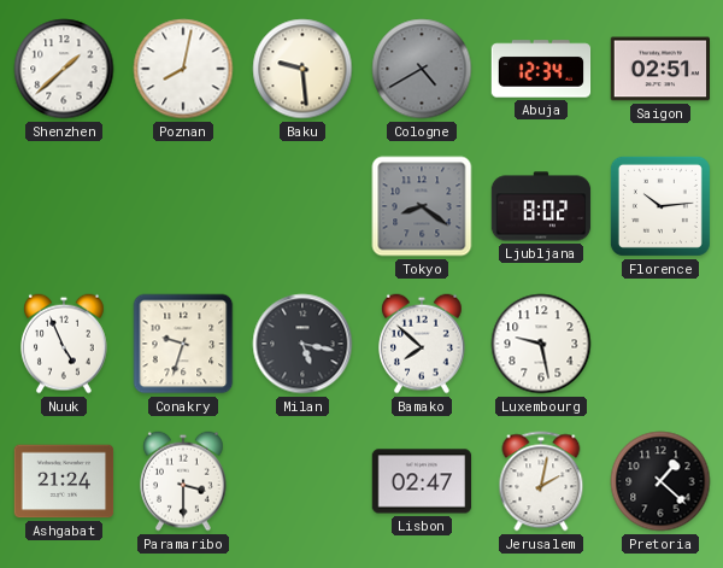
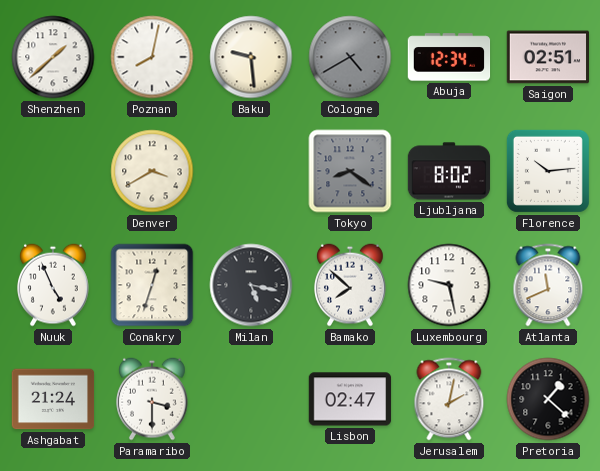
Denver: none -> 3:40
Conakry: 9:33 -> 12:33
Atlanta: none -> 11:41
